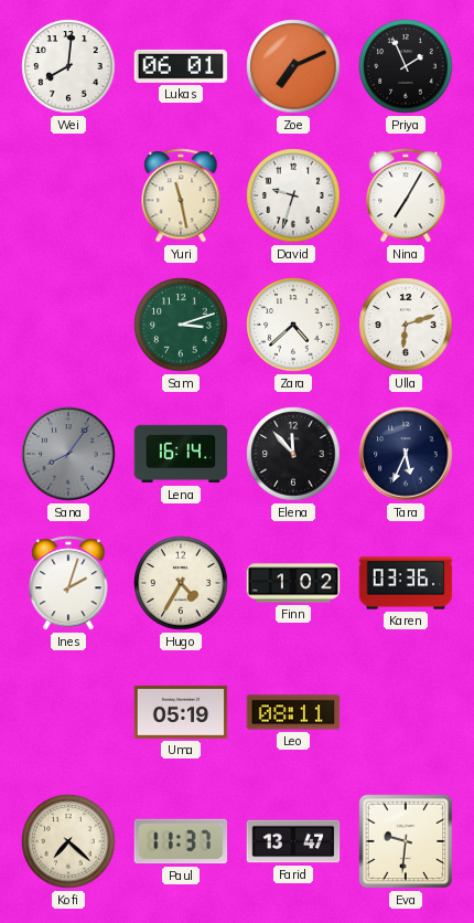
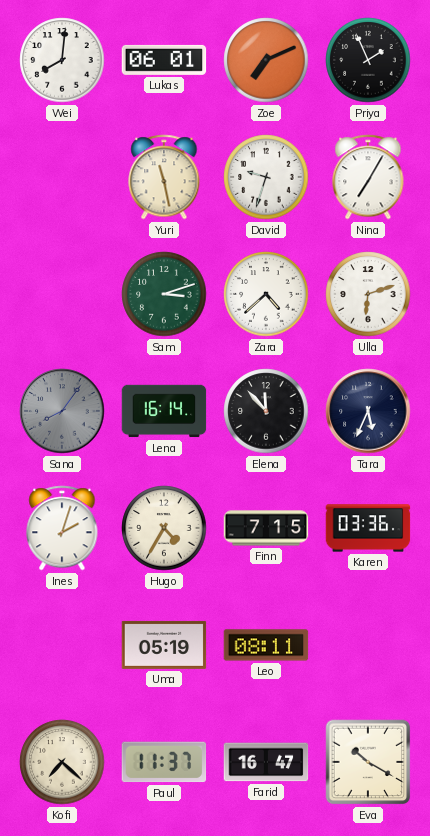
Finn: 1:02 -> 7:15
Farid: 13:47 -> 16:47
Eva: 9:31 -> 10:20
